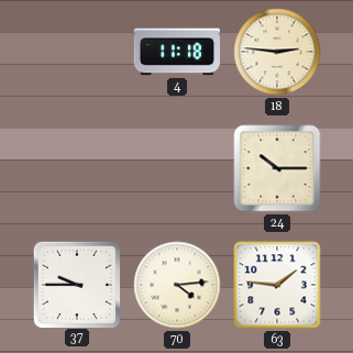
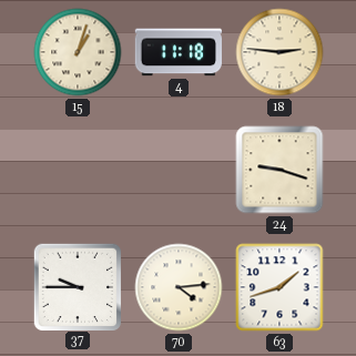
15: none -> 1:03
24: 10:15 -> 9:18
63: 1:46 -> 1:42
